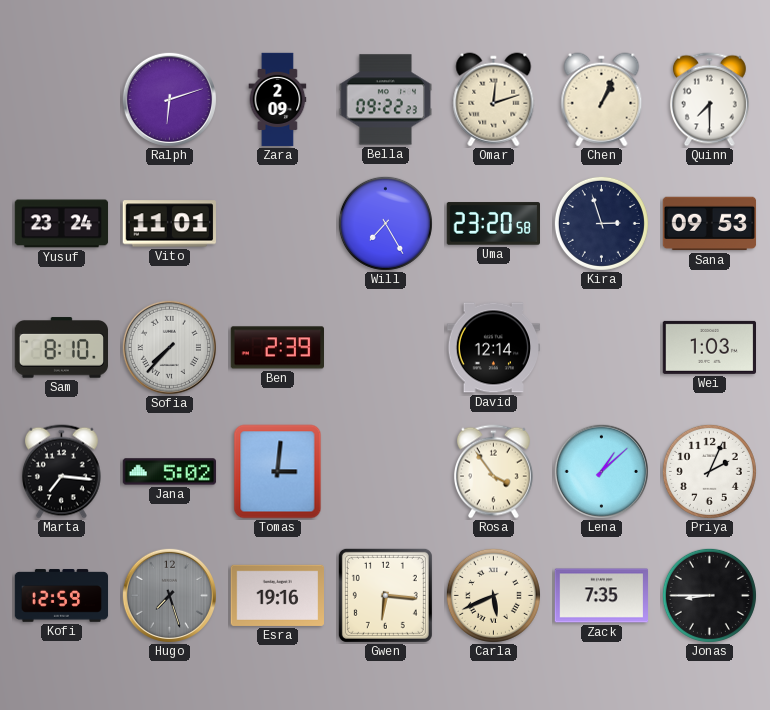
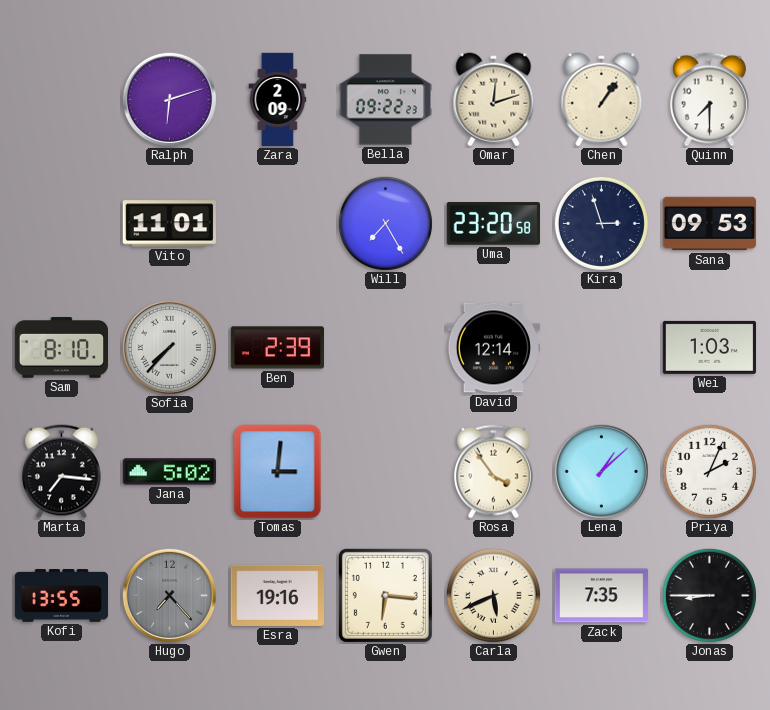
Chen: 1:04 -> 1:06
Yusuf: 23:24 -> none
Kofi: 12:59 -> 13:55
Hugo: 7:27 -> 7:23
